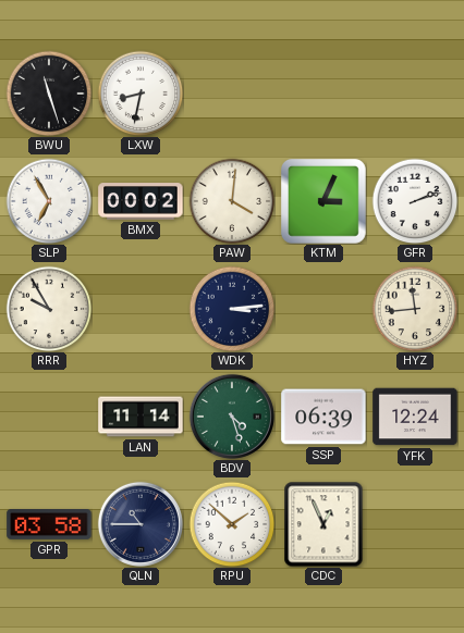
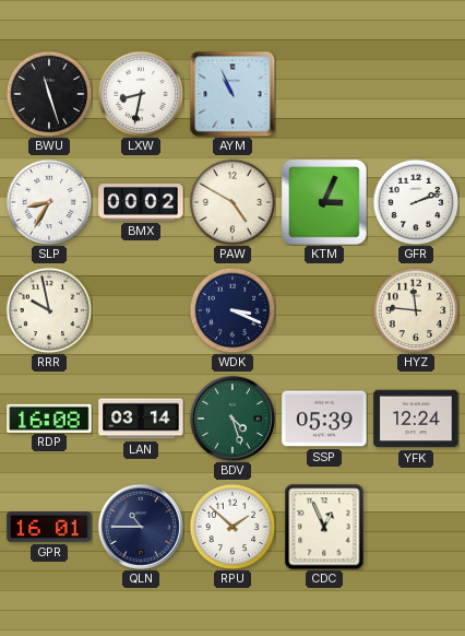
AYM: none -> 10:56
SLP: 6:55 -> 8:35
PAW: 4:01 -> 4:50
RRR: 9:55 -> 9:58
WDK: 3:14 -> 3:19
HYZ: 11:44 -> 11:46
RDP: none -> 16:08
LAN: 11:14 -> 03:14
SSP: 06:39 -> 05:39
GPR: 03:58 -> 16:01
